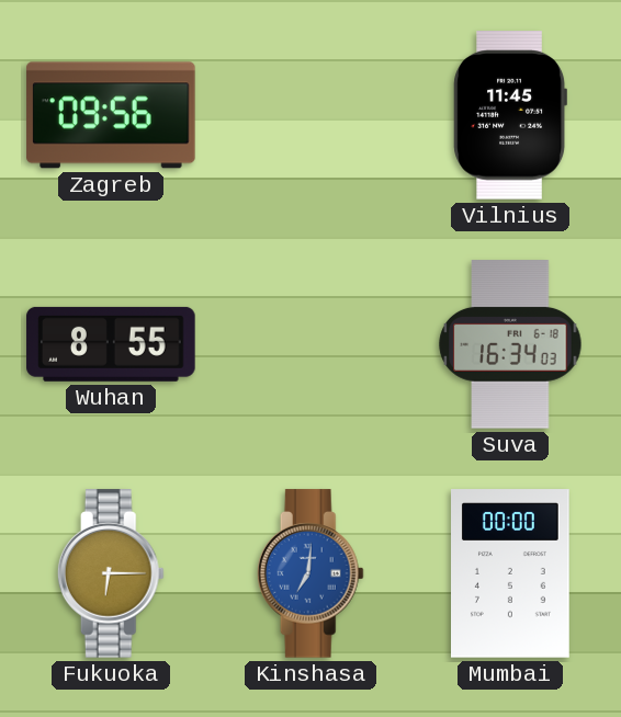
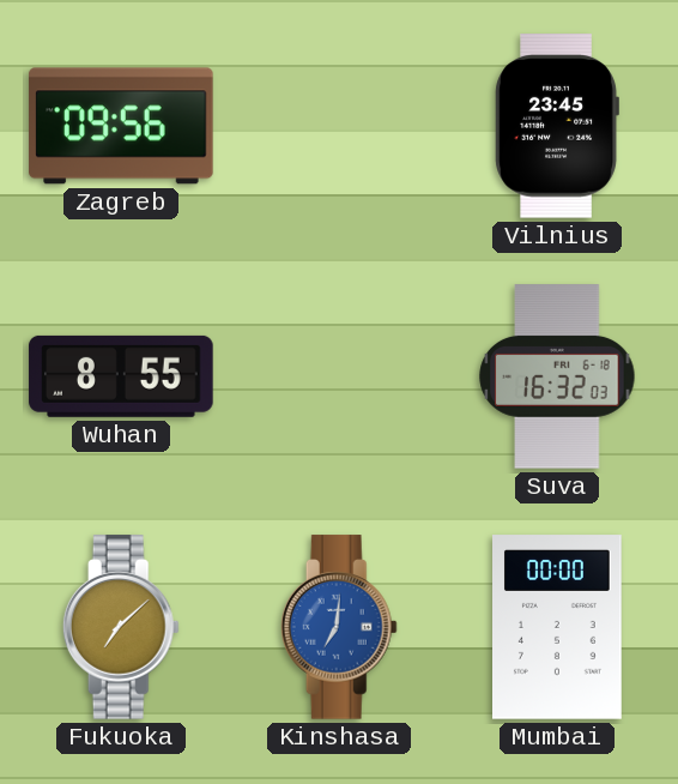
Vilnius: 11:45 -> 23:45
Suva: 16:34 -> 16:32
Fukuoka: 6:15 -> 7:08
